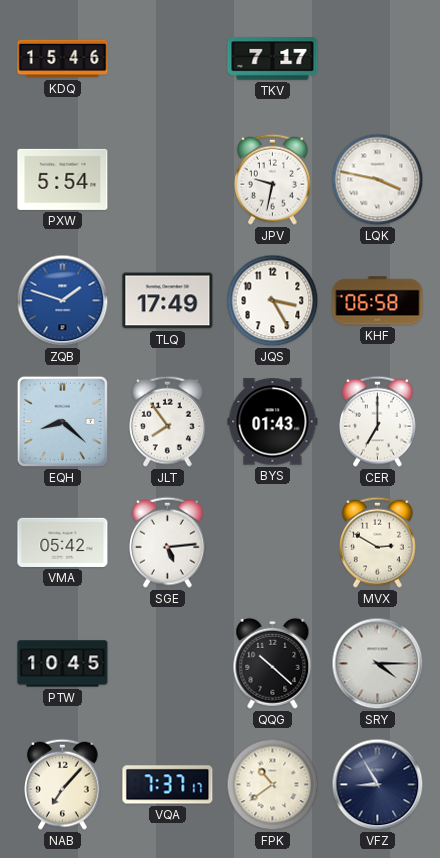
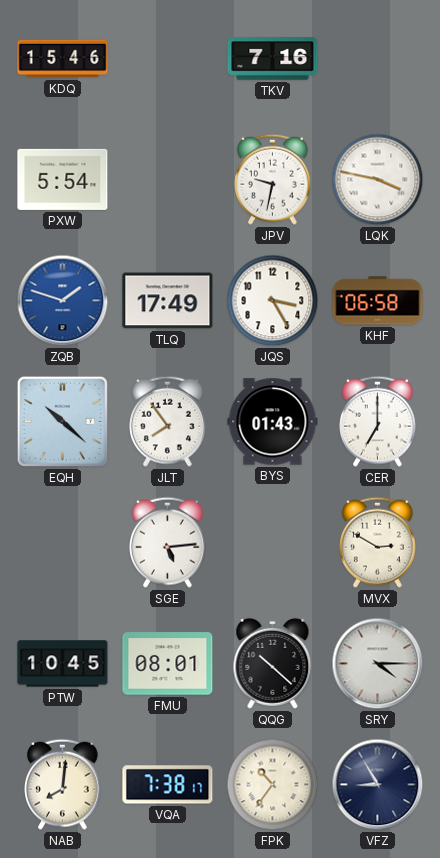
TKV: 7:17 -> 7:16
EQH: 8:22 -> 10:22
VMA: 05:42 -> none
FMU: none -> 08:01
NAB: 7:07 -> 8:01
VQA: 7:37 -> 7:38
FPK: 10:39 -> 10:36
